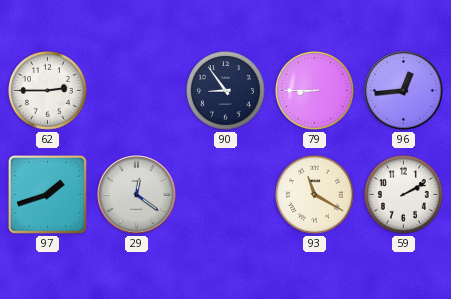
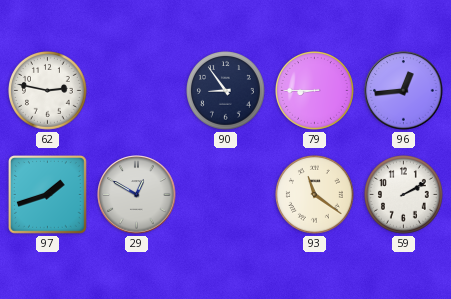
62: 2:45 -> 2:47
29: 12:21 -> 12:50
93: 11:20 -> 11:21
